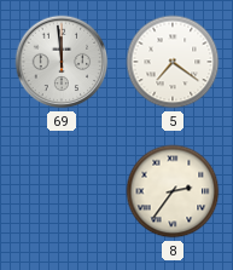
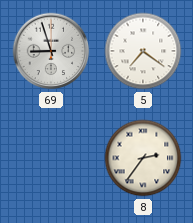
69: 11:59 -> 8:57
